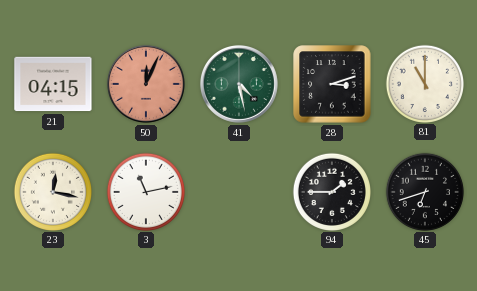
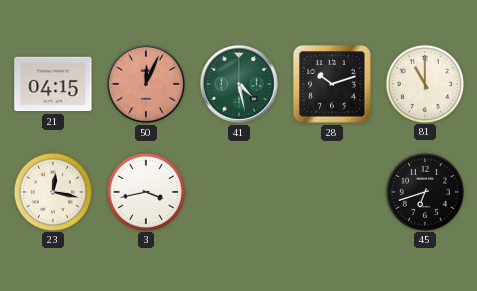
28: 3:12 -> 10:12
3: 11:13 -> 3:43
94: 1:45 -> none
